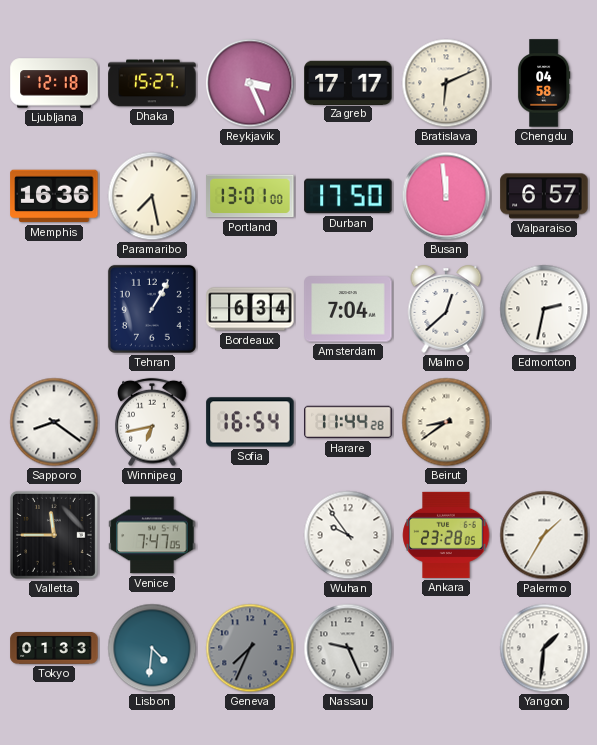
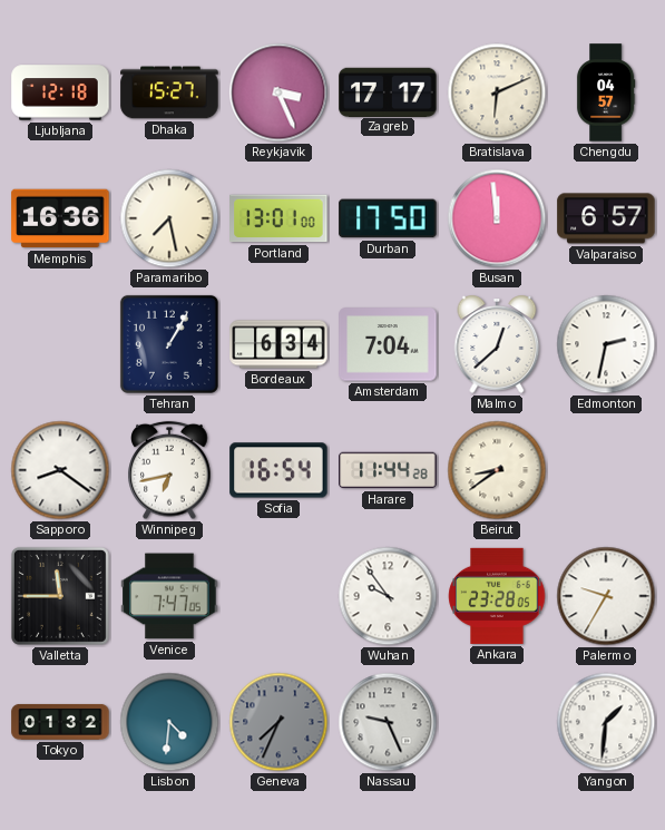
Chengdu: 04:58 -> 04:57
Palermo: 1:35 -> 9:35
Tokyo: 01:33 -> 01:32
